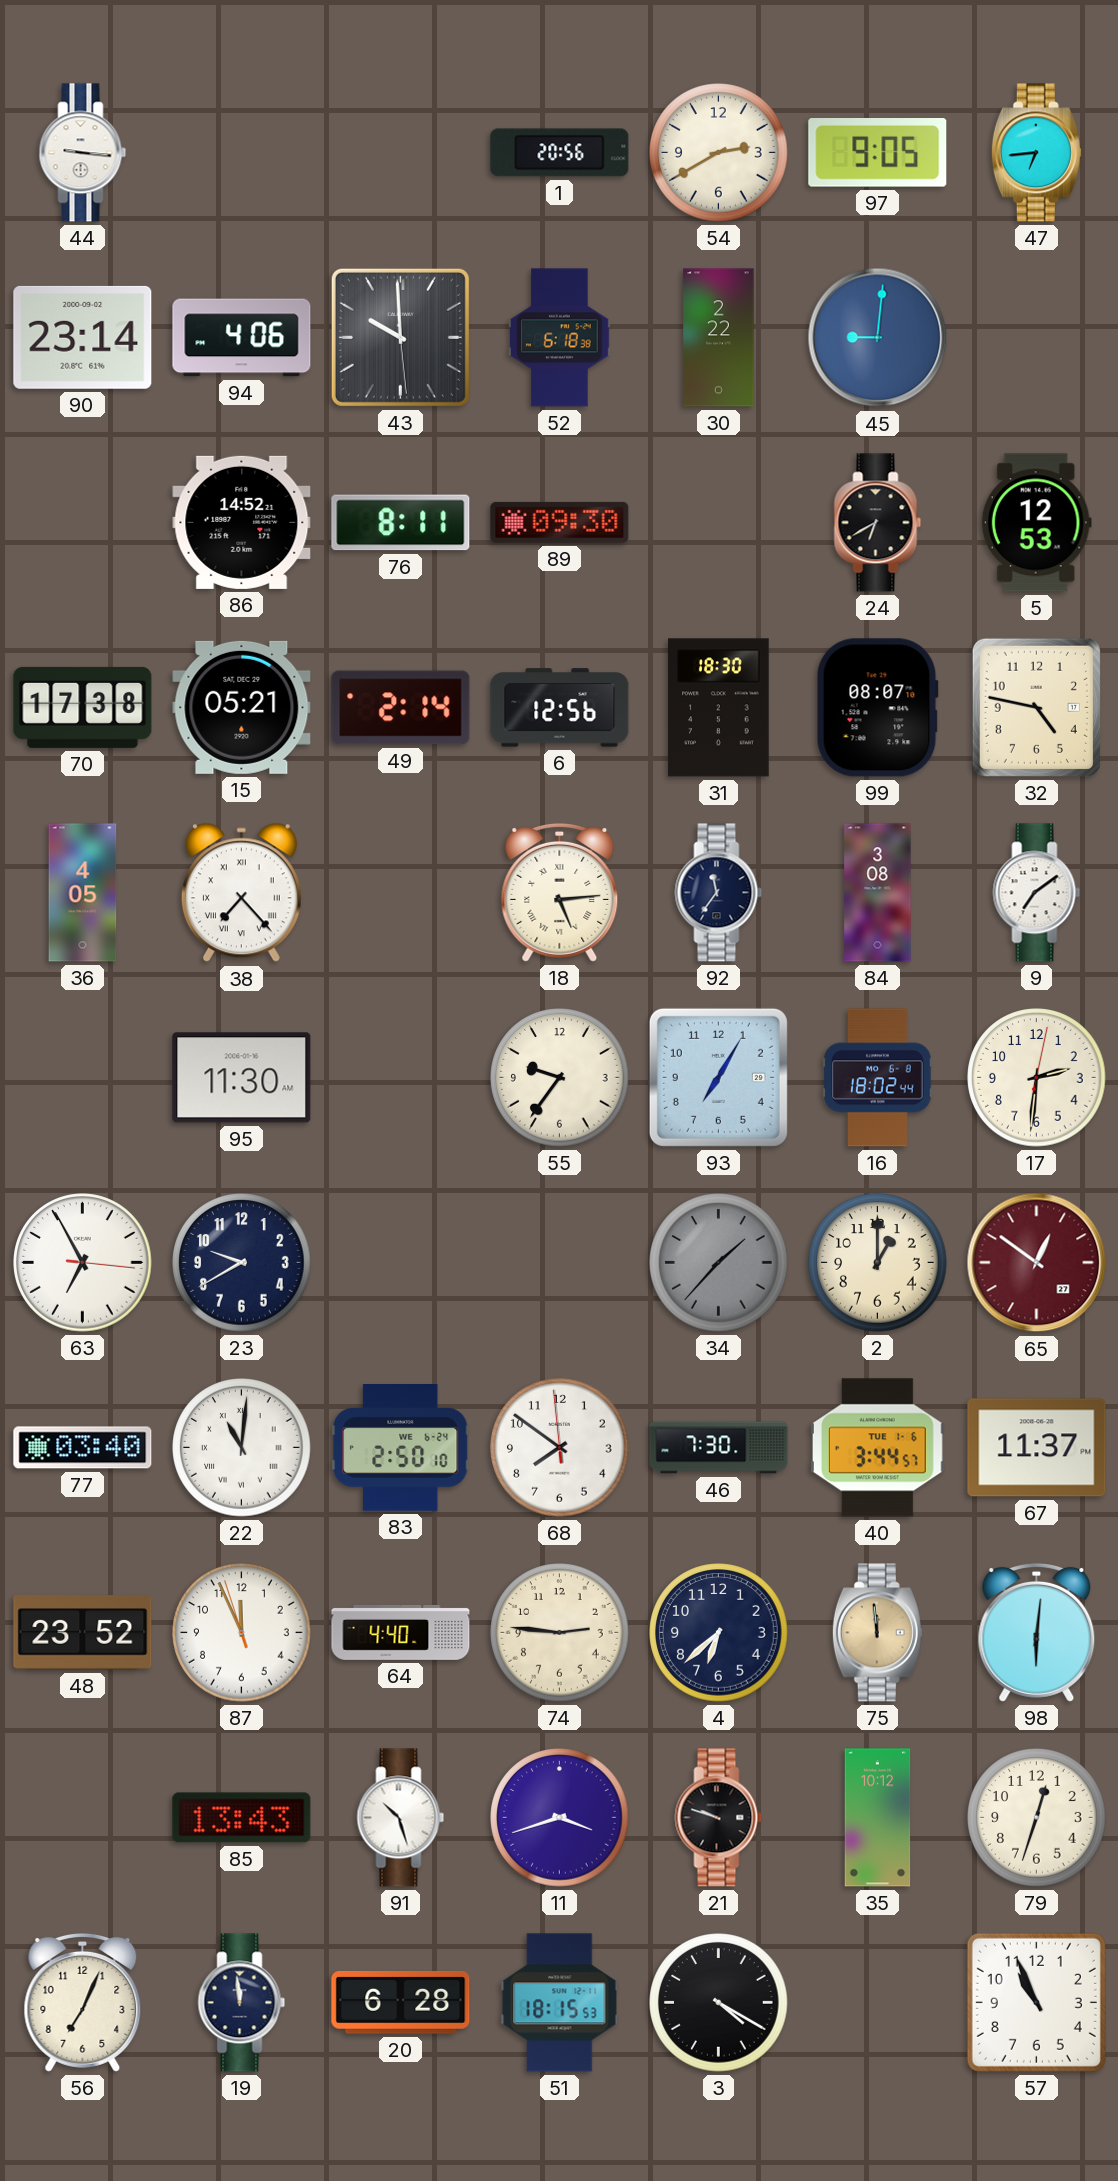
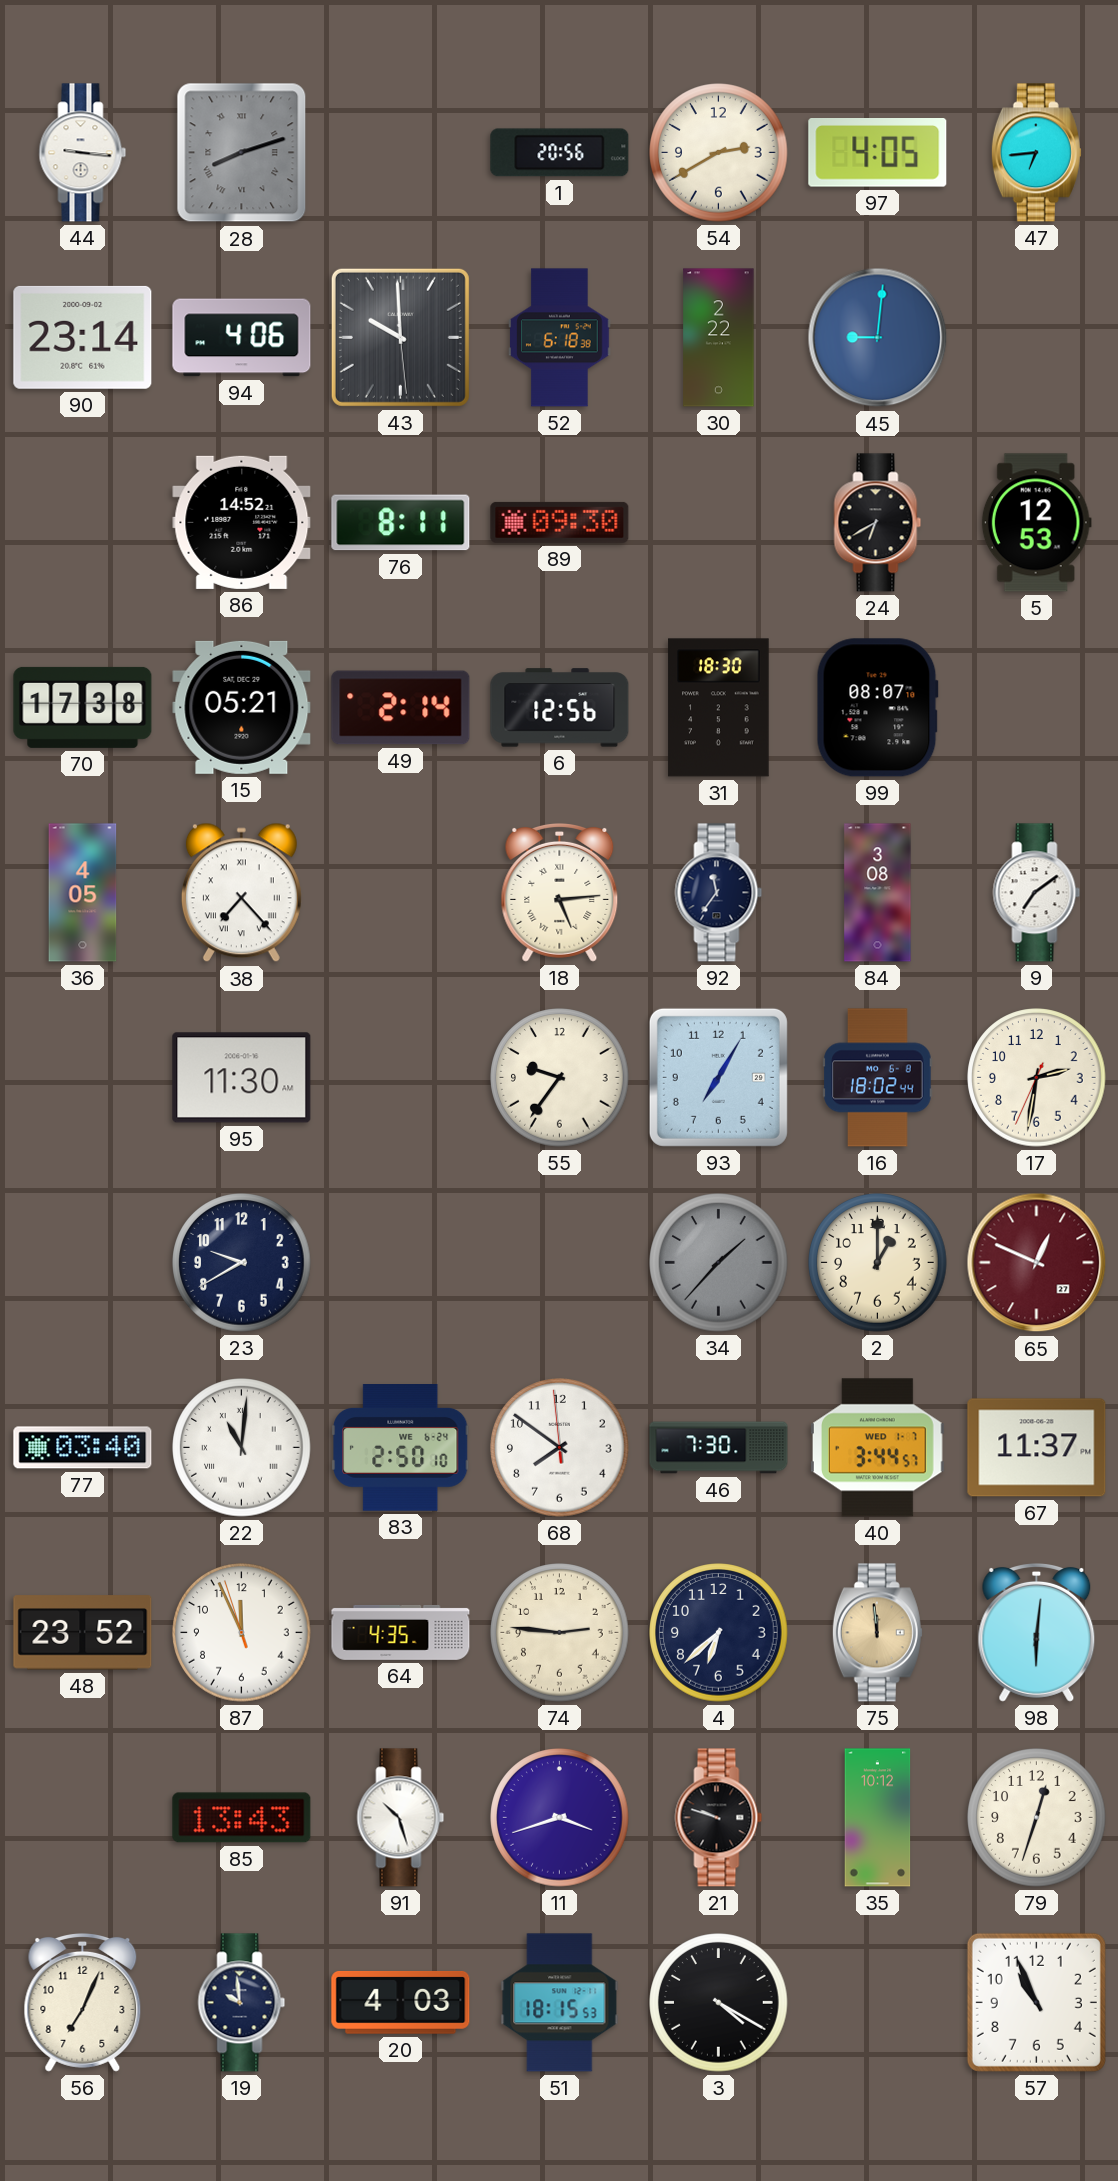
28: none -> 8:12
97: 9:05 -> 4:05
32: 4:47 -> none
17: 2:31:02 -> 2:31:34
63: 6:55 -> none
65: 12:51 -> 12:49
40 date: TUE 1-6 -> WED 1-7
64: 4:40 -> 4:35
19: 11:59 -> 9:59
20: 6:28 -> 4:03
